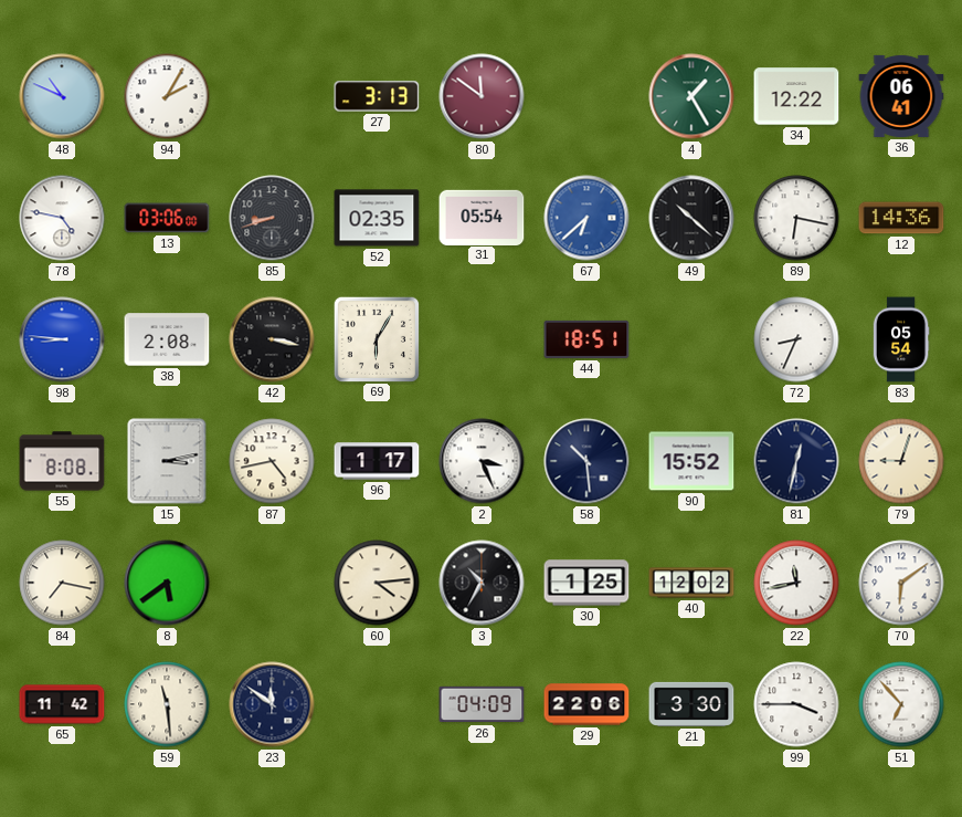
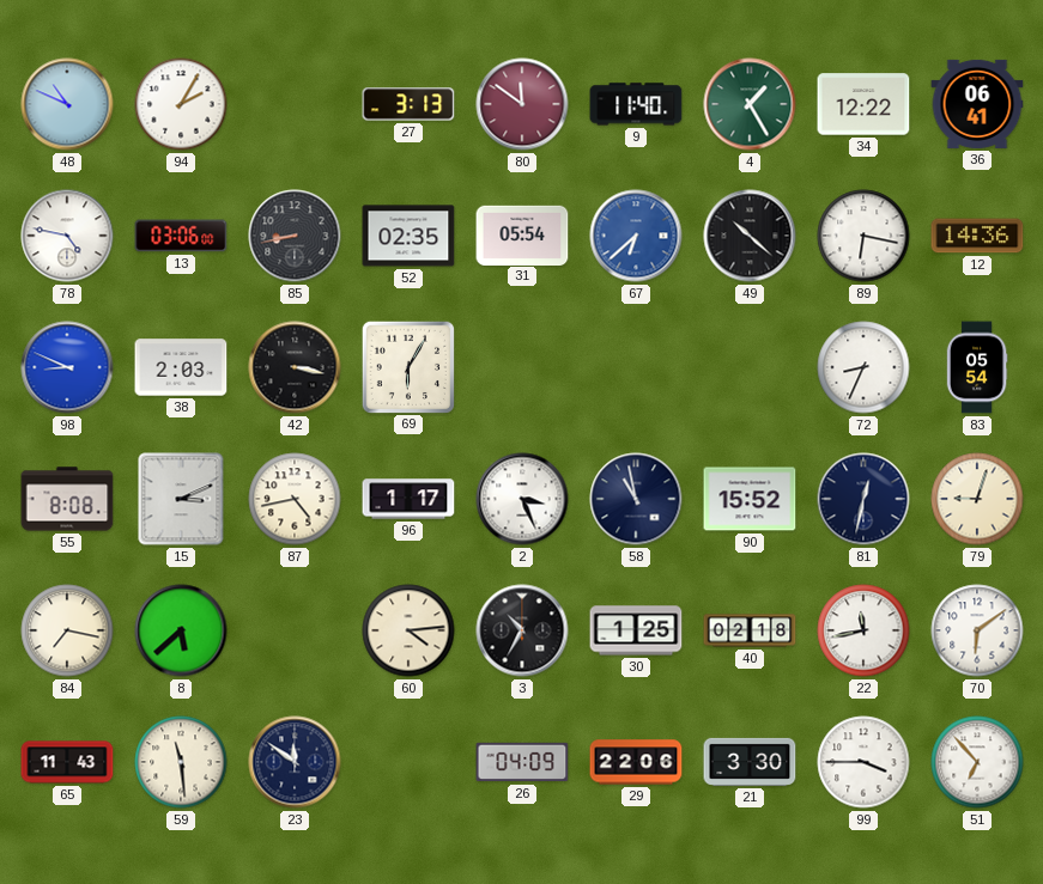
9: none -> 11:40
85: 8:42 -> 8:43
98: 8:46 -> 8:49
38: 2:08 -> 2:03
44: 18:51 -> none
15: 3:13 -> 3:11
58: 10:29 -> 10:58
8: 5:39 -> 5:38
40: 12:02 -> 02:18
65: 11:42 -> 11:43
